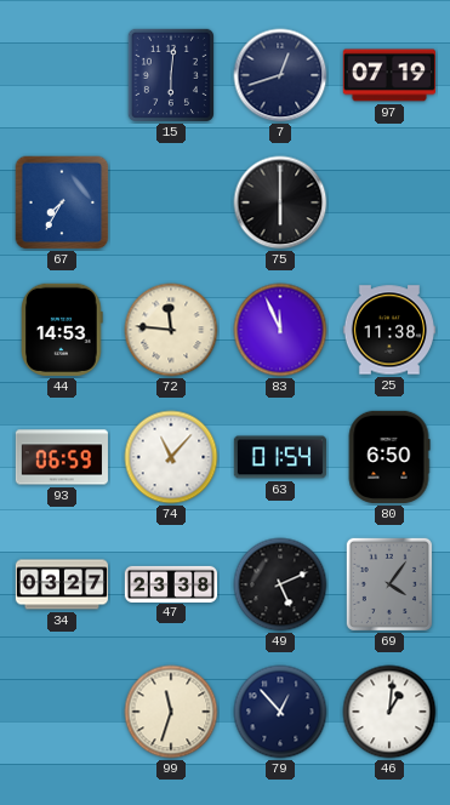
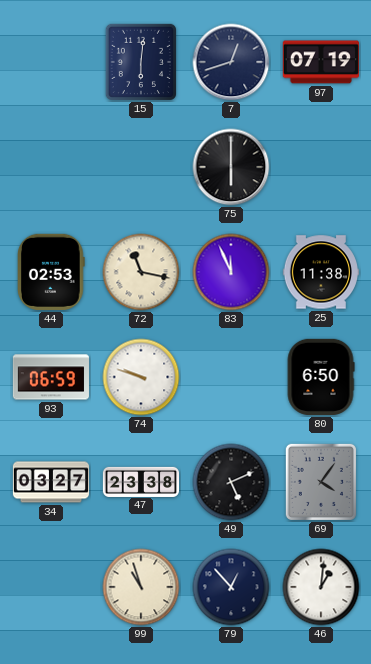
67: 7:35 -> none
44: 14:53 -> 02:53
72: 11:46 -> 11:17
74: 11:07 -> 9:48
63: 01:54 -> none
99: 11:33 -> 10:57
